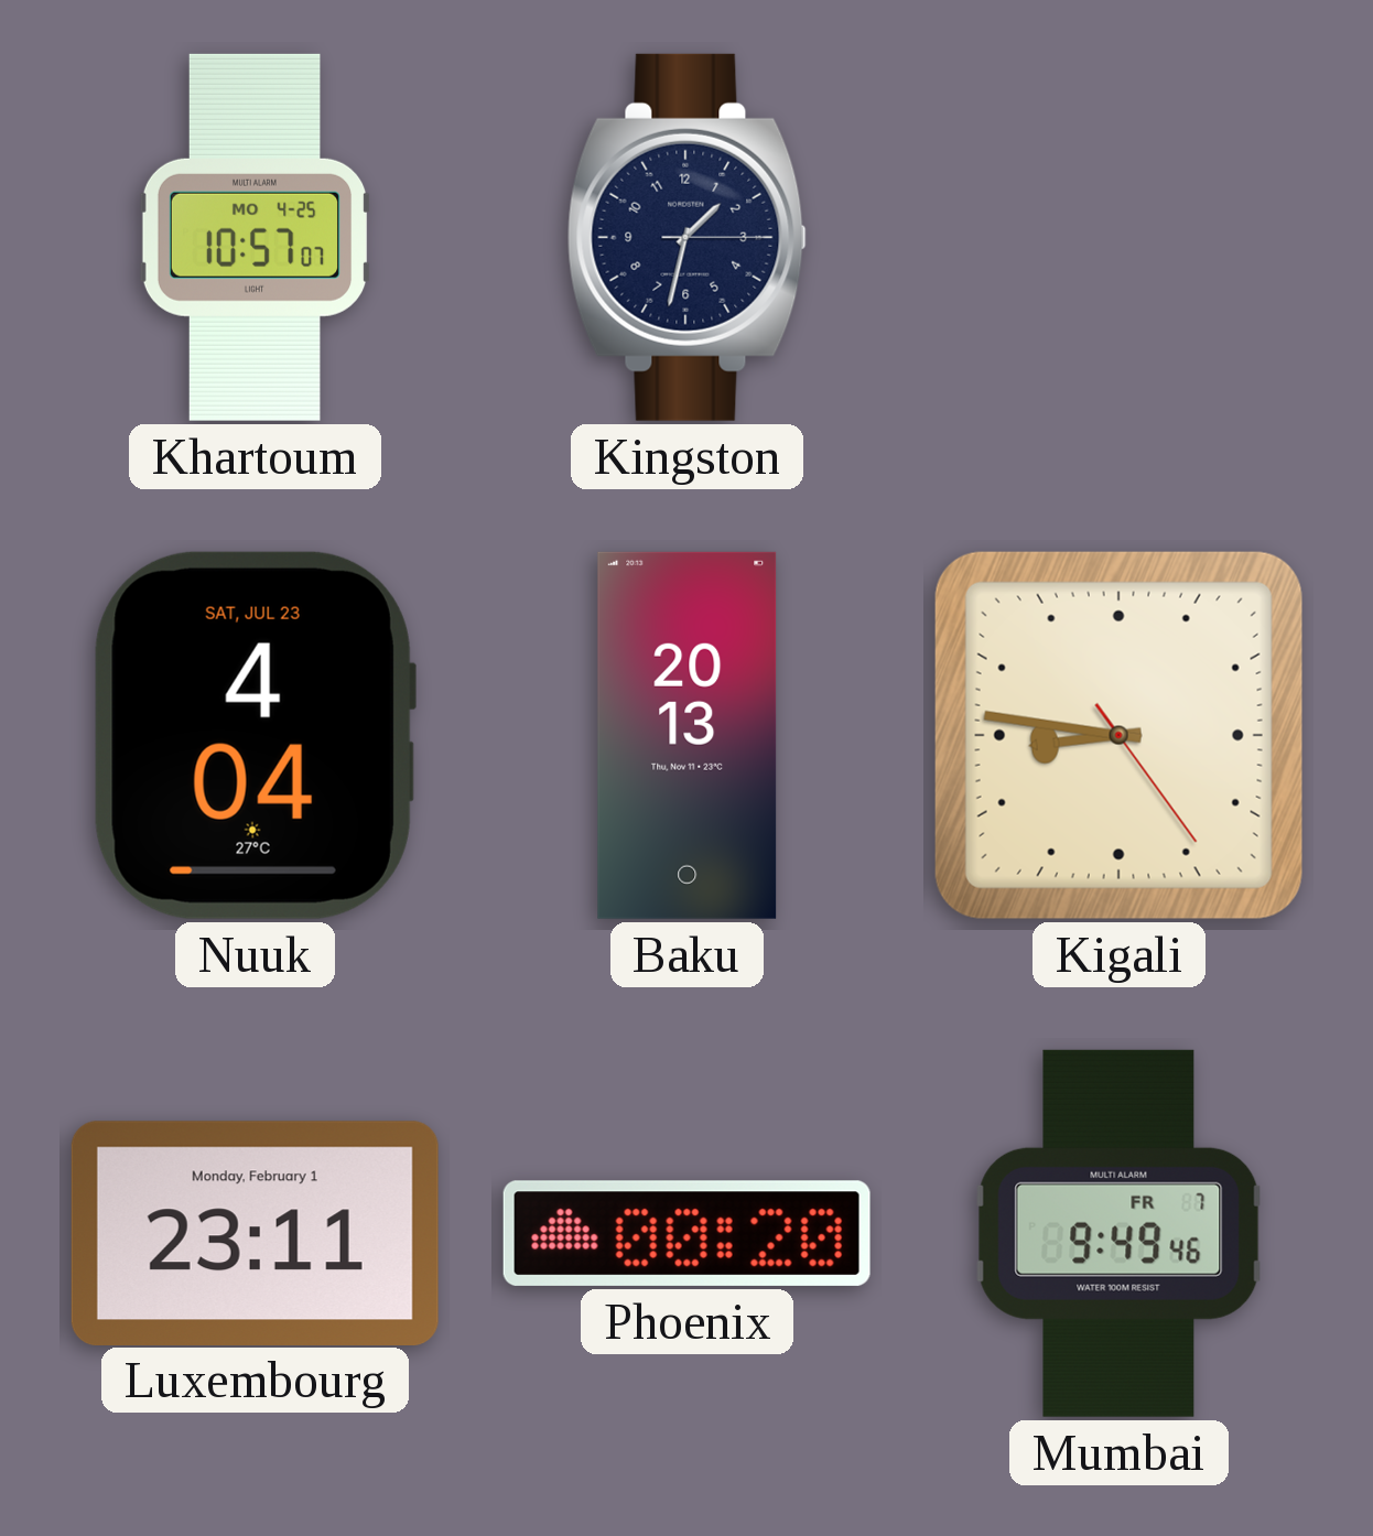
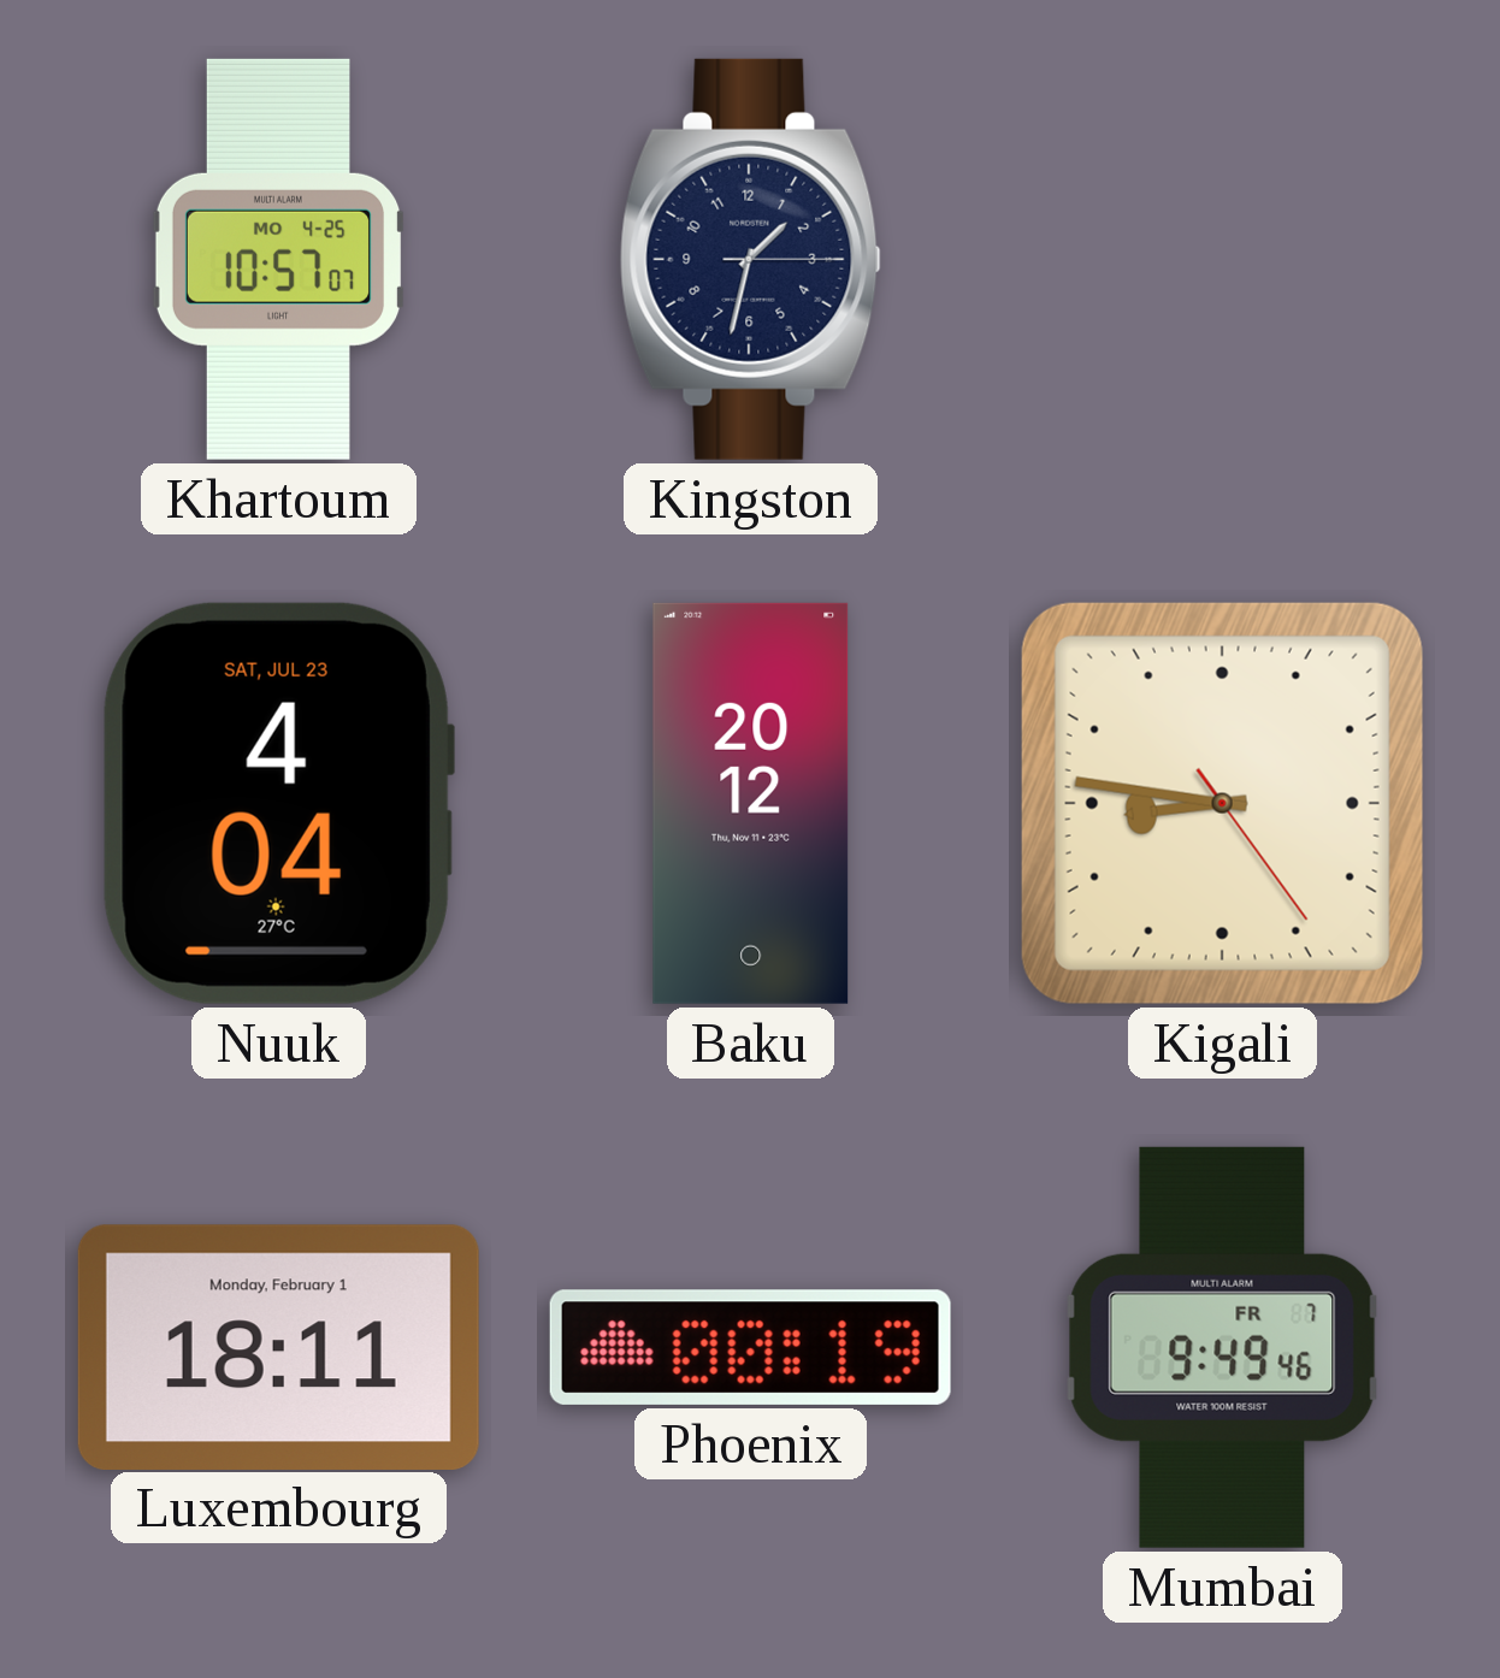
Baku: 20:13 -> 20:12
Luxembourg: 23:11 -> 18:11
Phoenix: 00:20 -> 00:19
